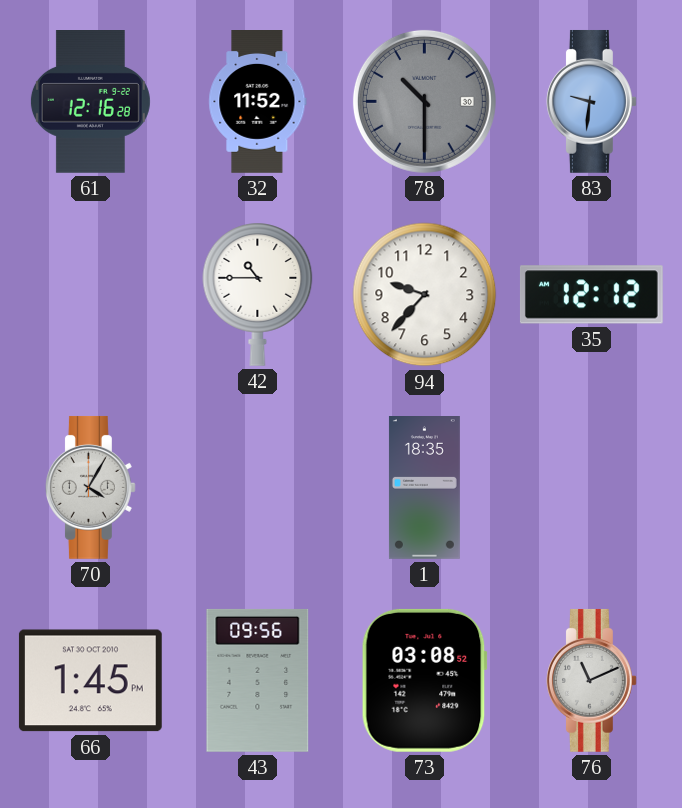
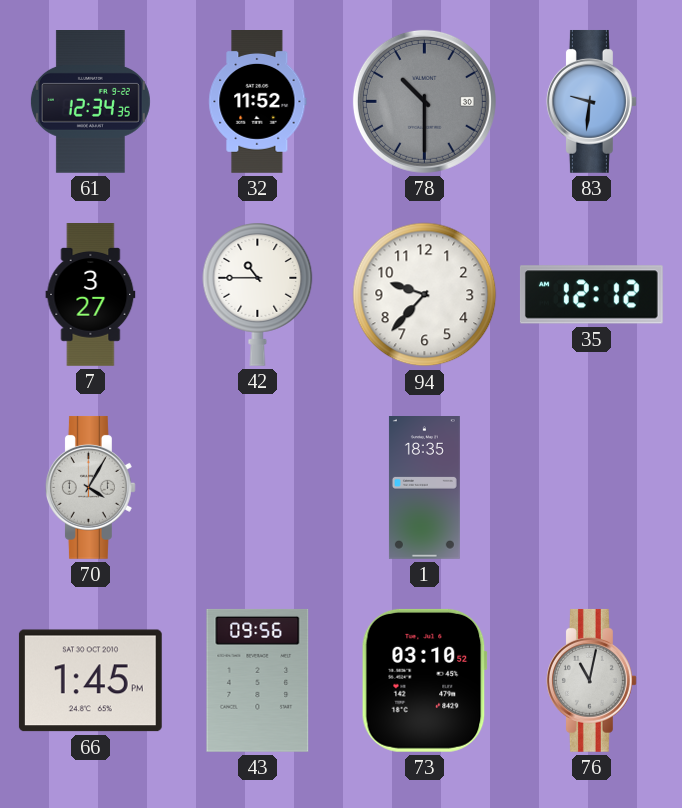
61: 12:16 -> 12:34
7: none -> 3:27
73: 03:08 -> 03:10
76: 11:11 -> 11:02
